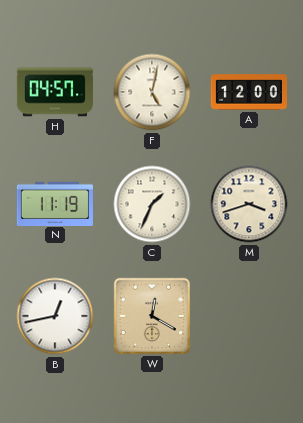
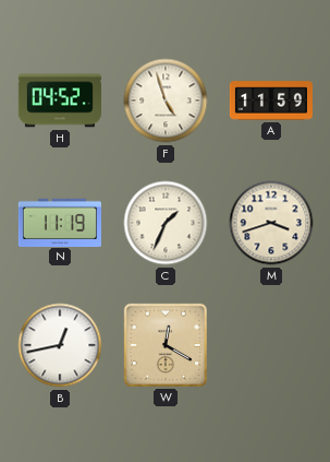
H: 04:57 -> 04:52
F: 5:02 -> 4:57
A: 12:00 -> 11:59
